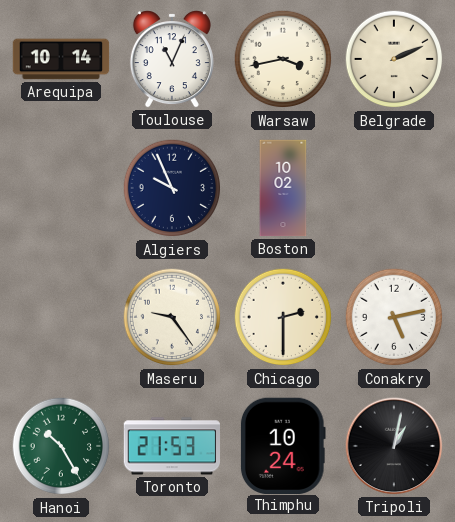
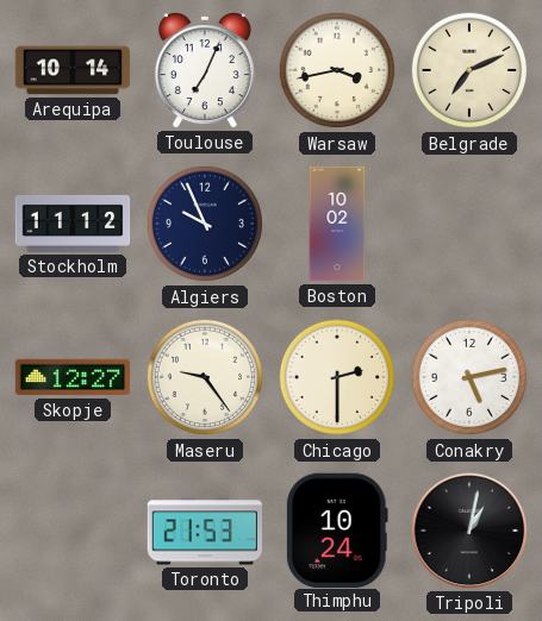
Toulouse: 11:04 -> 7:04
Belgrade: 2:11 -> 7:11
Stockholm: none -> 11:12
Skopje: none -> 12:27
Hanoi: 10:25 -> none
